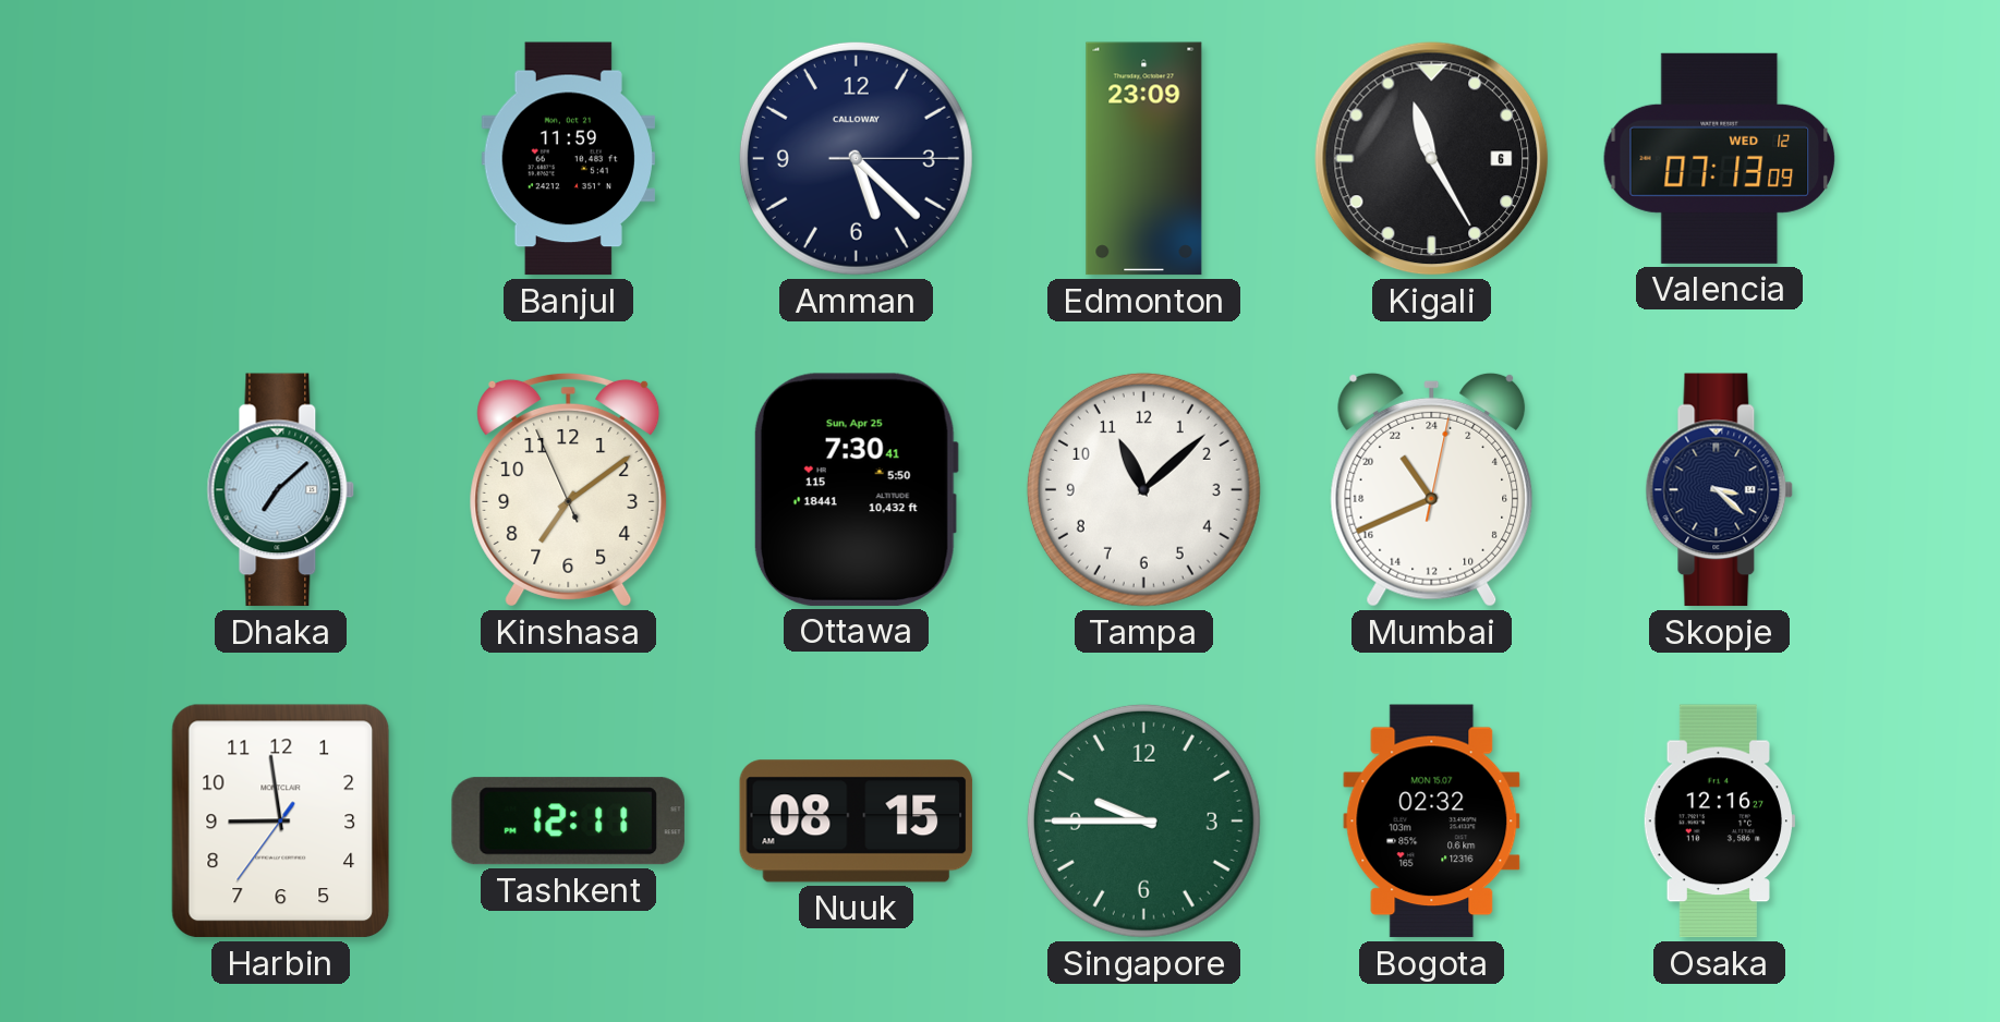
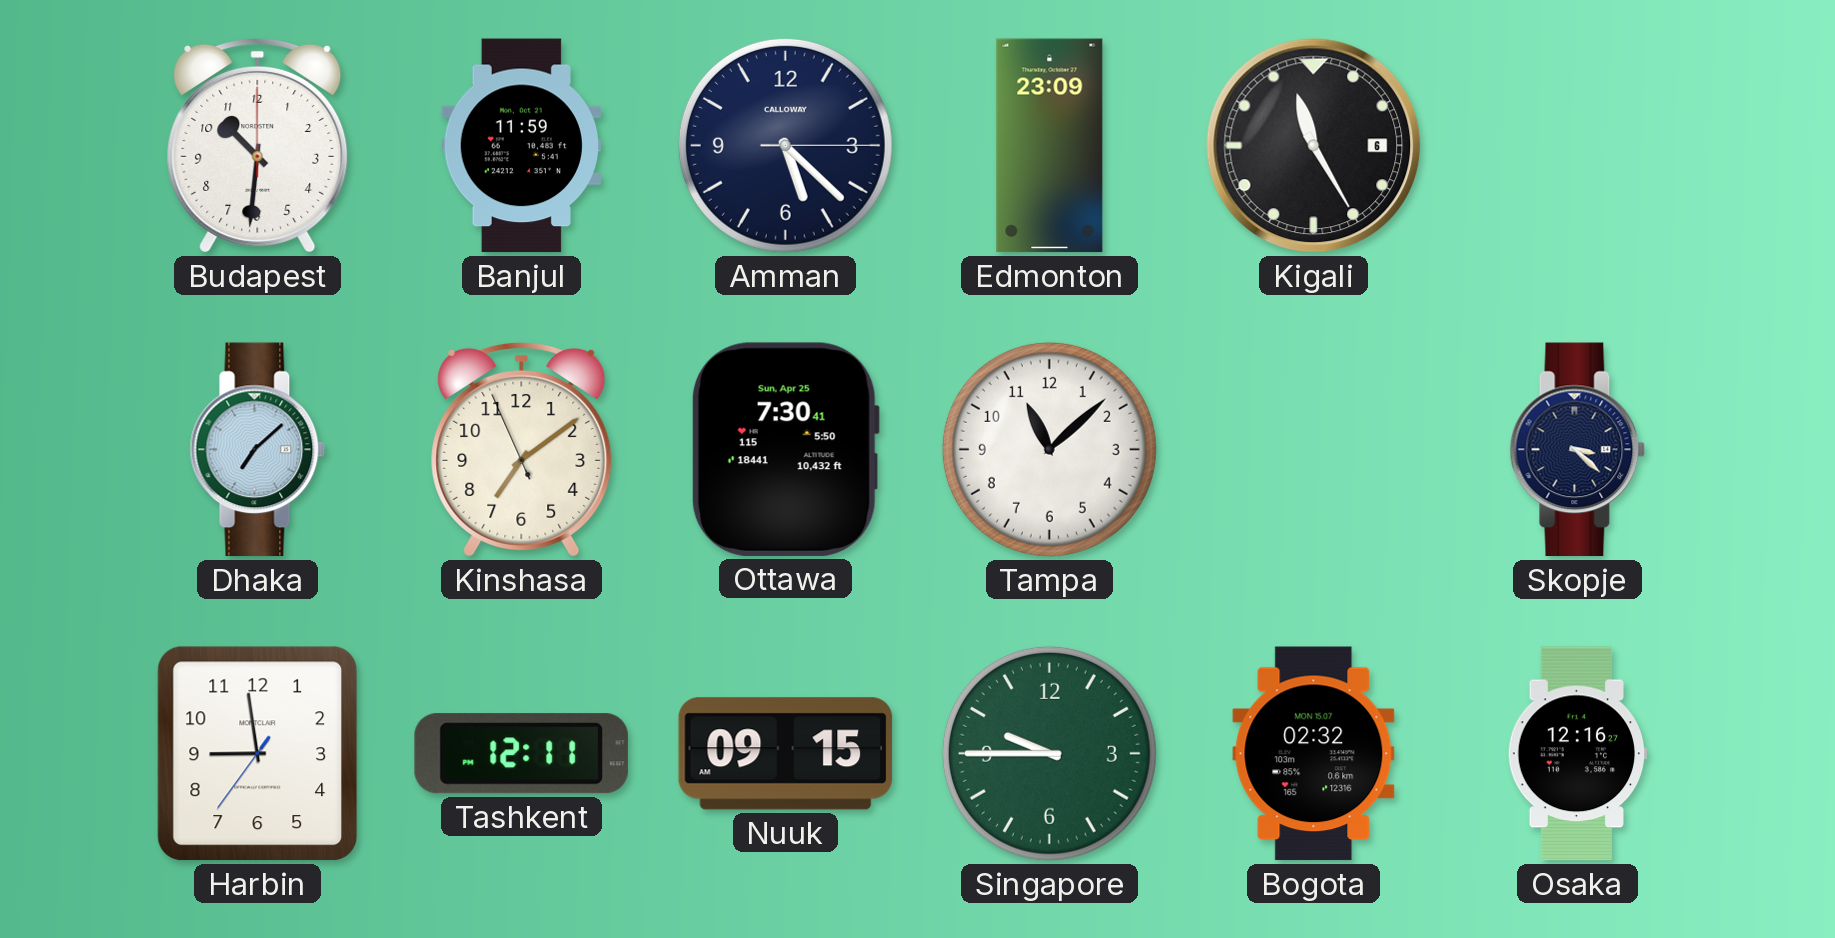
Budapest: none -> 10:31
Valencia: 07:13 -> none
Mumbai: 21:41 -> none
Nuuk: 08:15 -> 09:15
